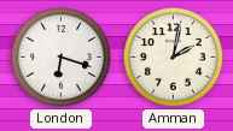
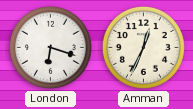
Amman: 2:02 -> 12:34
